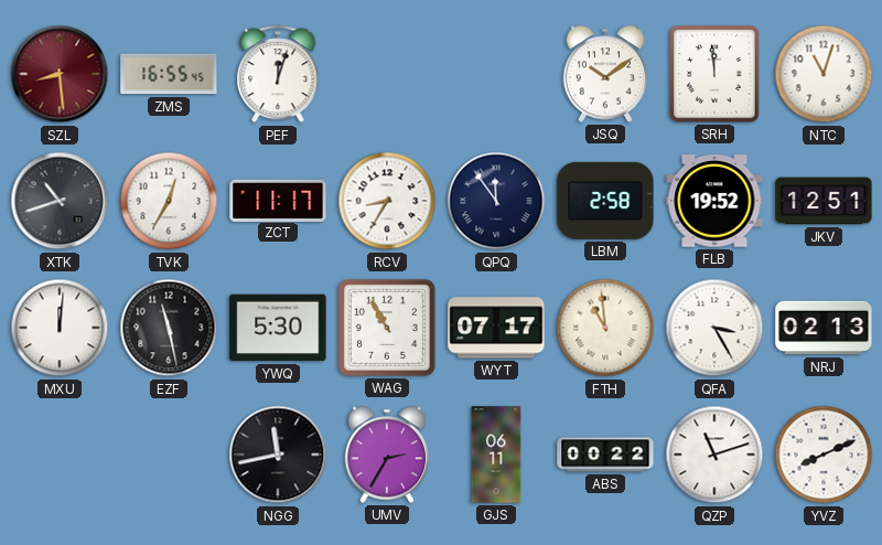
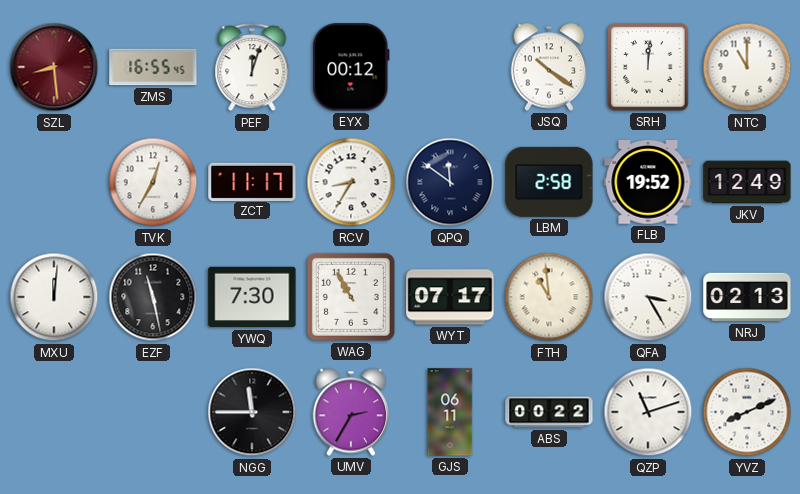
EYX: none -> 00:12
JSQ: 10:09 -> 10:21
SRH: 11:59 -> 12:01
NTC: 11:03 -> 11:00
XTK: 10:42 -> none
QPQ: 11:54 -> 11:51
JKV: 12:51 -> 12:49
YWQ: 5:30 -> 7:30
NGG: 11:43 -> 11:45
